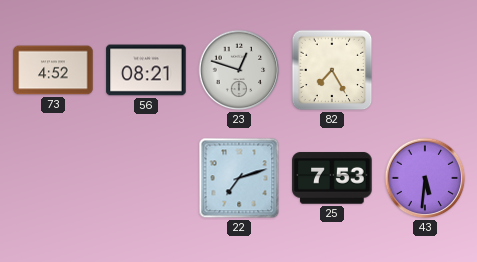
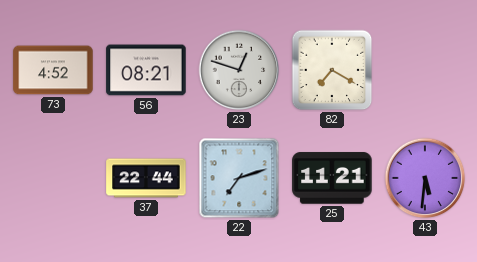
82: 7:25 -> 7:20
37: none -> 22:44
25: 7:53 -> 11:21
